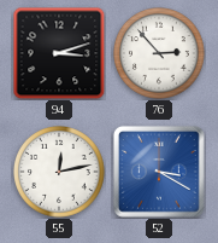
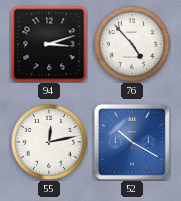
76: 2:53 -> 4:53
52: 3:20 -> 10:20
